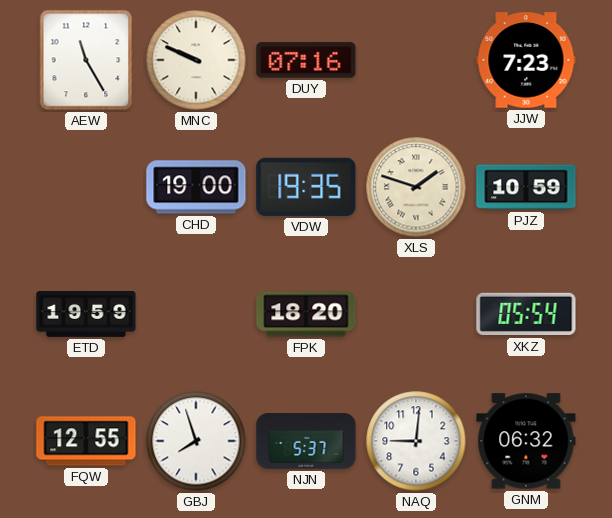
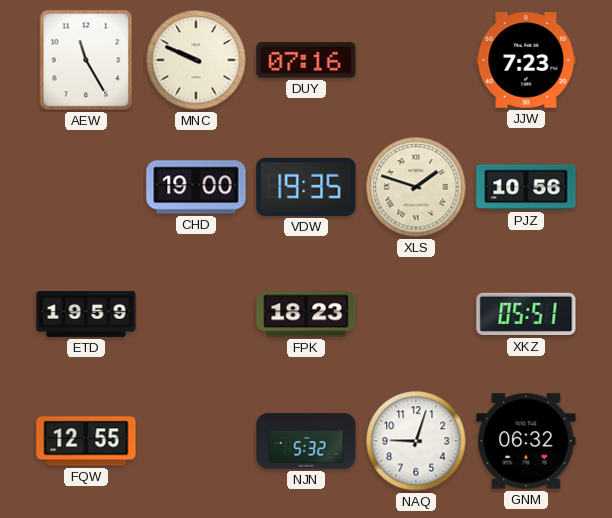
PJZ: 10:59 -> 10:56
FPK: 18:20 -> 18:23
XKZ: 05:54 -> 05:51
GBJ: 7:57 -> none
NJN: 5:37 -> 5:32
NAQ: 9:01 -> 9:03
